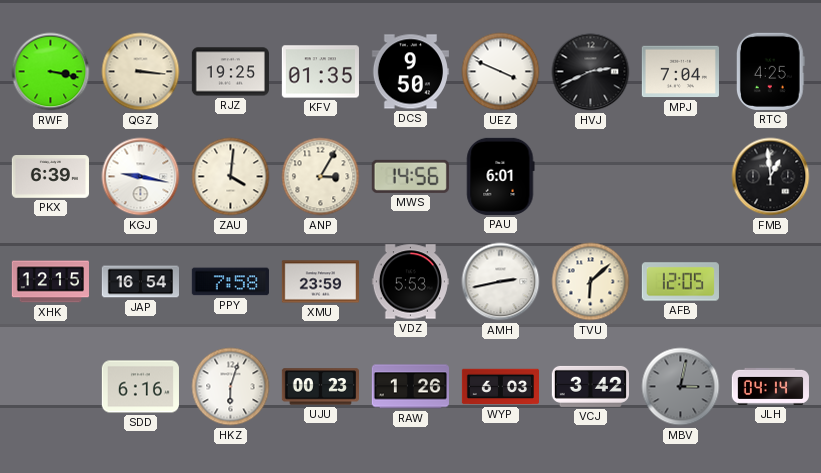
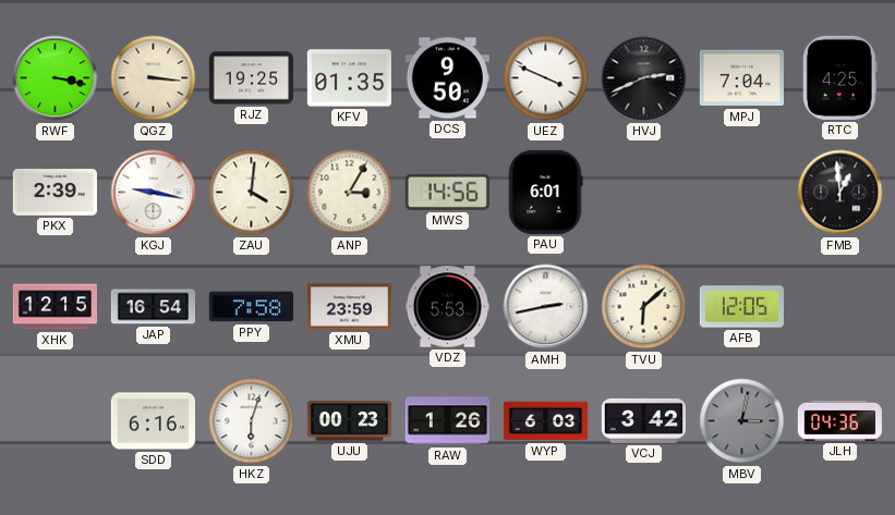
PKX: 6:39 -> 2:39
JLH: 04:14 -> 04:36
